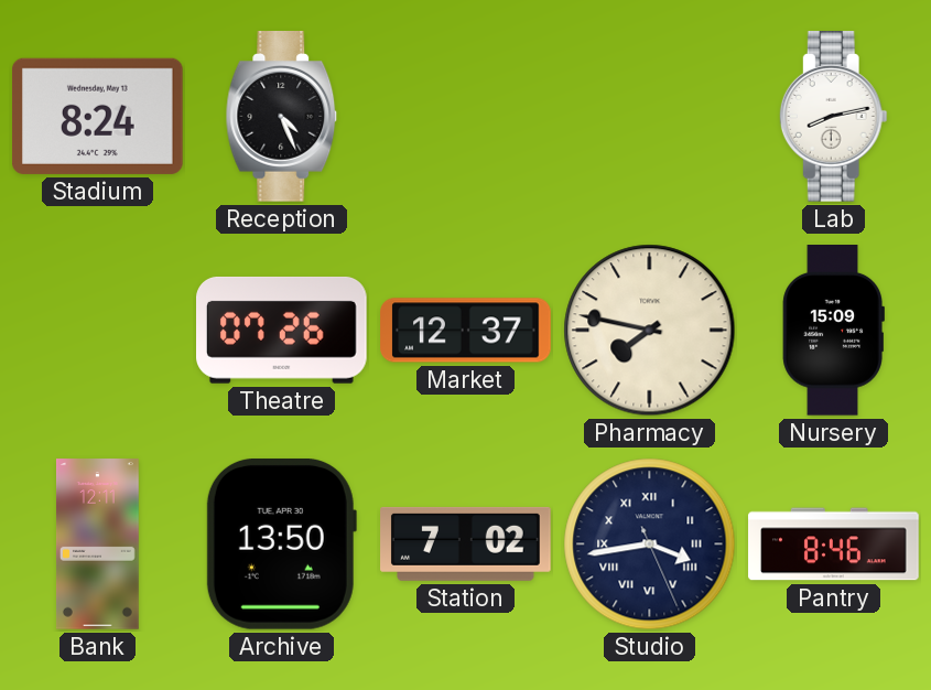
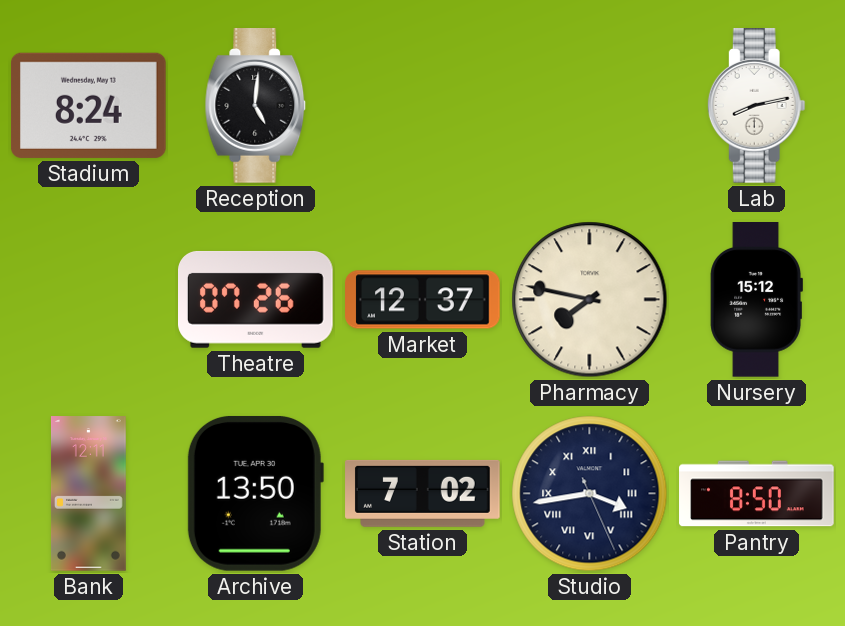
Reception: 4:26 -> 5:01
Nursery: 15:09 -> 15:12
Pantry: 8:46 -> 8:50
